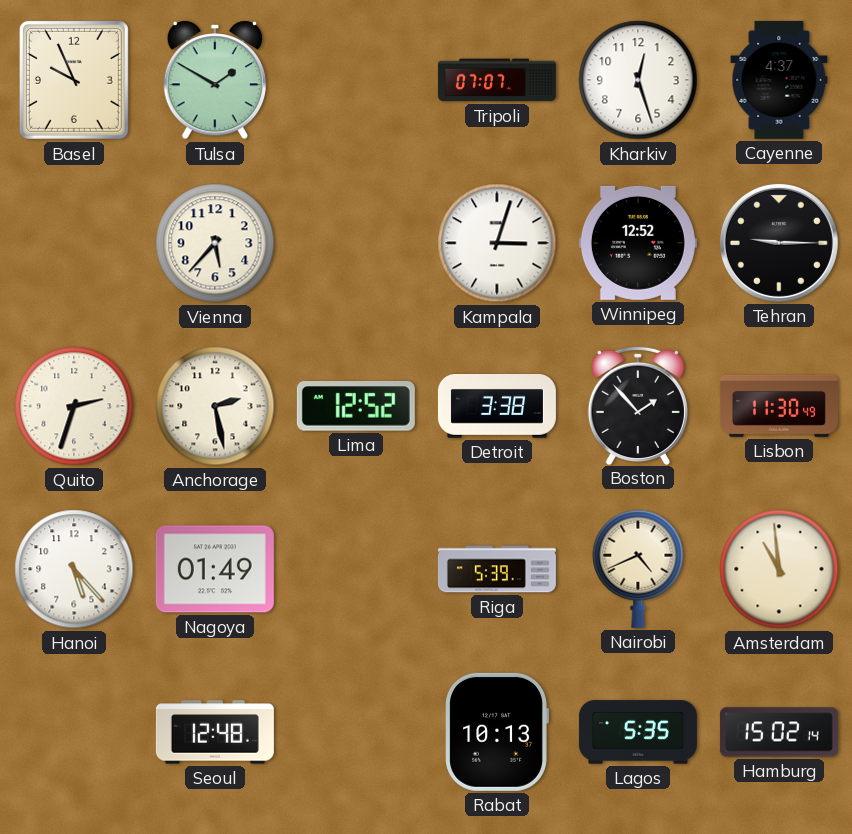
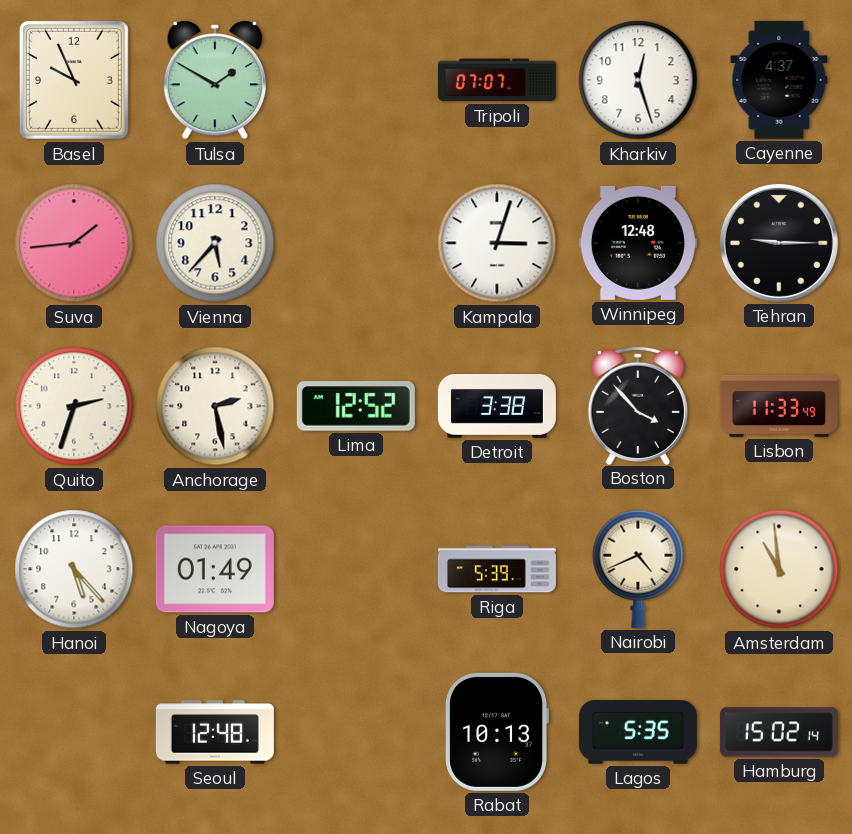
Suva: none -> 1:44
Winnipeg: 12:52 -> 12:48
Boston: 1:53 -> 3:53
Lisbon: 11:30 -> 11:33
